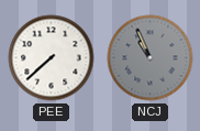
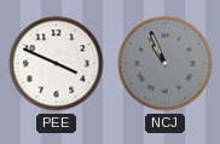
PEE: 7:38 -> 3:49
